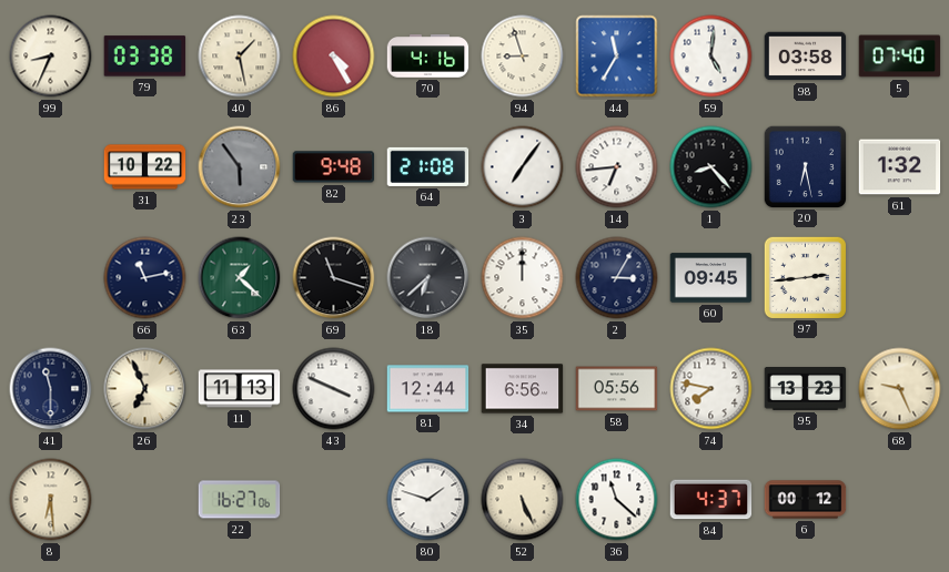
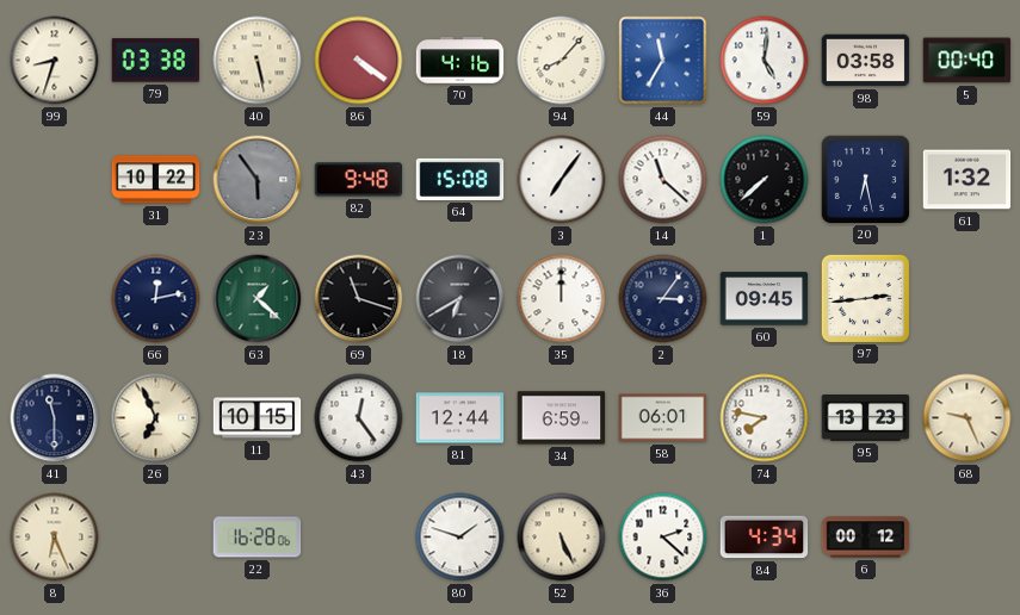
99: 8:34 -> 8:33
40: 1:28 -> 5:28
86: 4:25 -> 4:21
94: 8:57 -> 8:07
5: 07:40 -> 00:40
64: 21:08 -> 15:08
14: 6:44 -> 11:22
1: 8:23 -> 7:38
66: 11:13 -> 12:13
18: 6:38 -> 6:40
2: 3:05 -> 3:06
11: 11:13 -> 10:15
43: 3:49 -> 12:24
34: 6:56 -> 6:59
58: 05:56 -> 06:01
8: 6:29 -> 6:26
22: 16:27 -> 16:28
36: 11:22 -> 2:22
84: 4:37 -> 4:34
